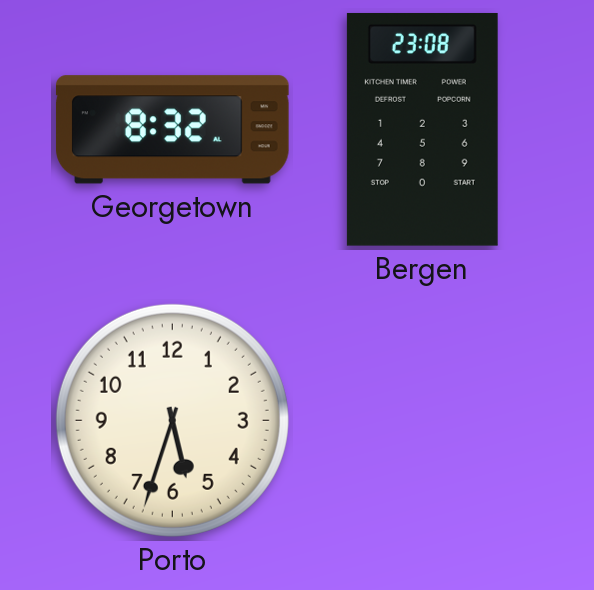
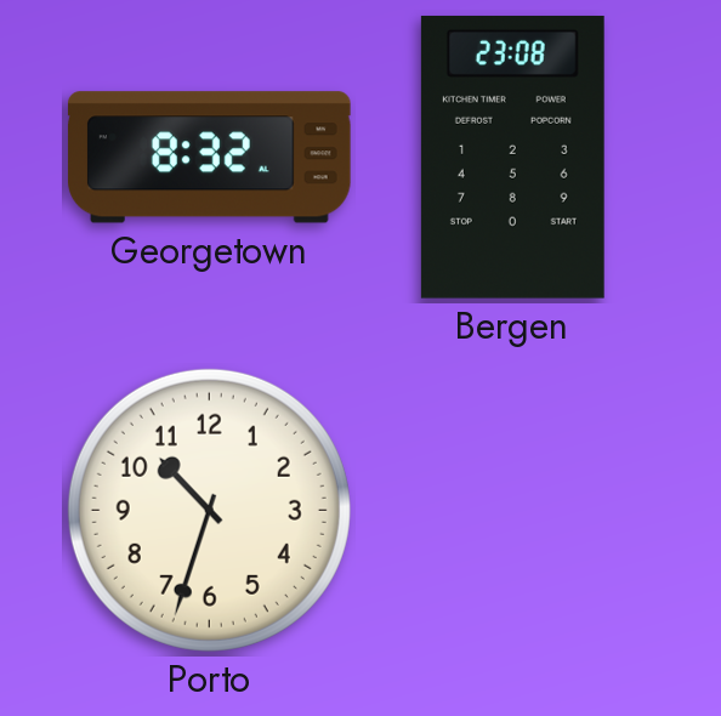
Porto: 5:33 -> 10:33
